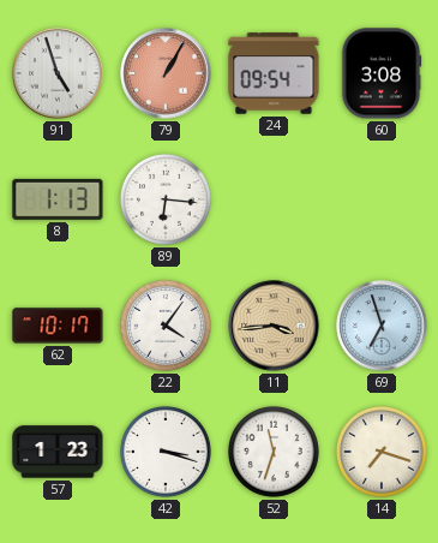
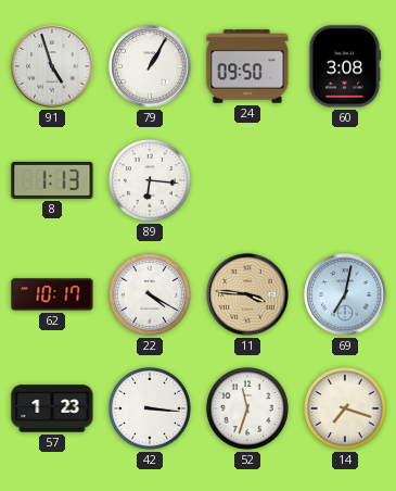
79 dial: salmon -> white
24: 09:54 -> 09:50
22: 4:06 -> 4:20
11: 3:44 -> 3:46
69: 6:57 -> 7:02
42: 3:18 -> 3:16
